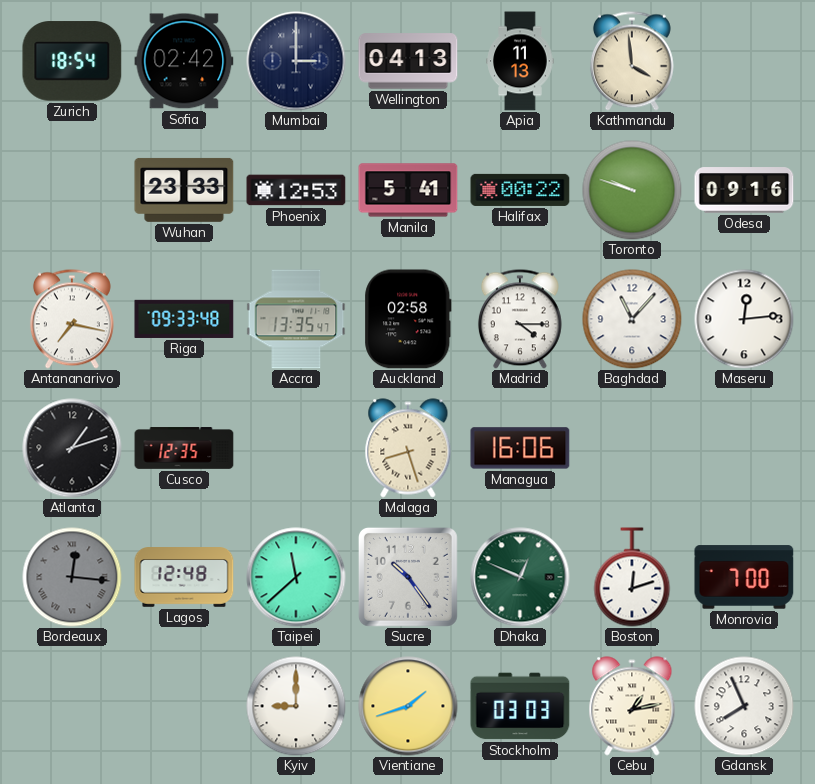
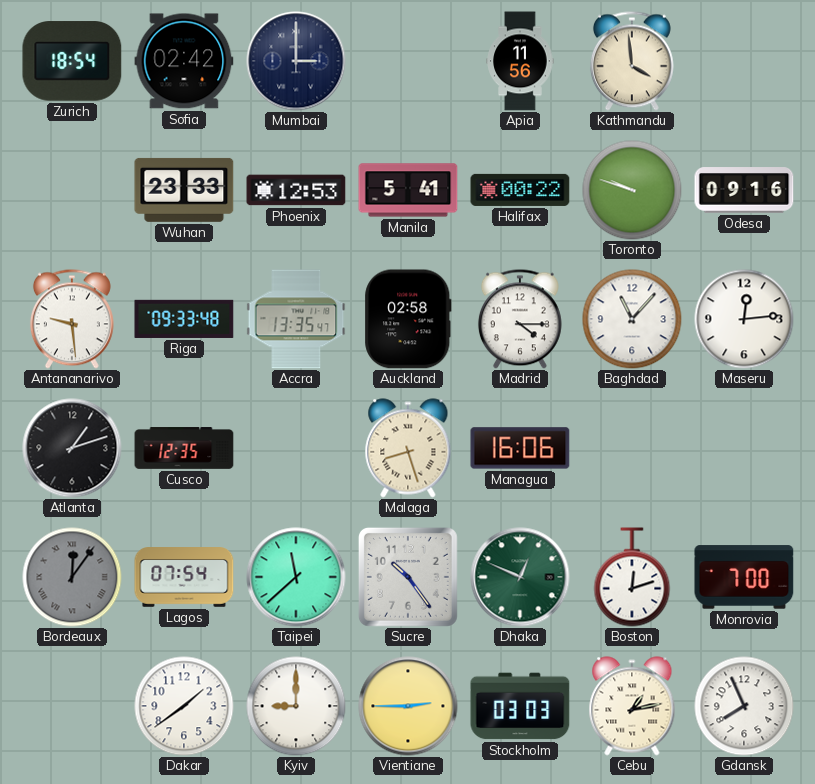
Wellington: 04:13 -> none
Apia: 11:13 -> 11:56
Antananarivo: 7:17 -> 9:29
Bordeaux: 12:16 -> 12:06
Lagos: 12:48 -> 07:54
Dakar: none -> 1:39
Vientiane: 1:42 -> 2:45
